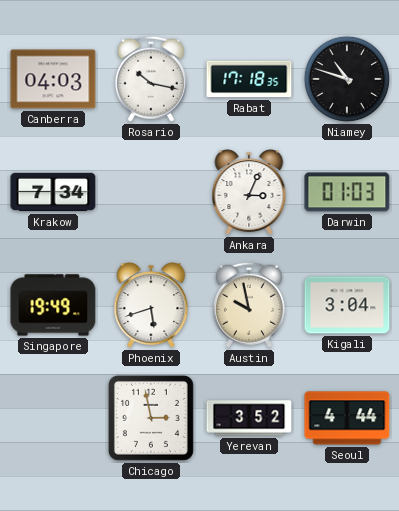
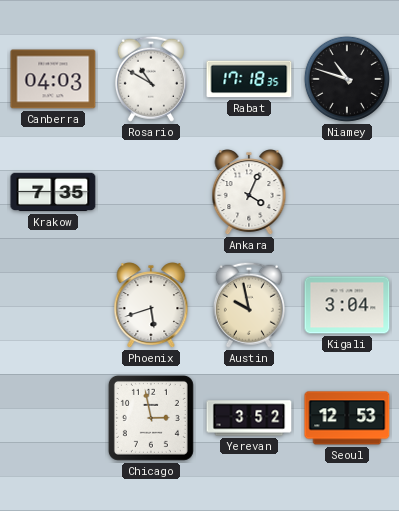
Rosario: 10:17 -> 10:50
Krakow: 7:34 -> 7:35
Ankara: 3:04 -> 4:04
Darwin: 01:03 -> none
Singapore: 19:49 -> none
Seoul: 4:44 -> 12:53
